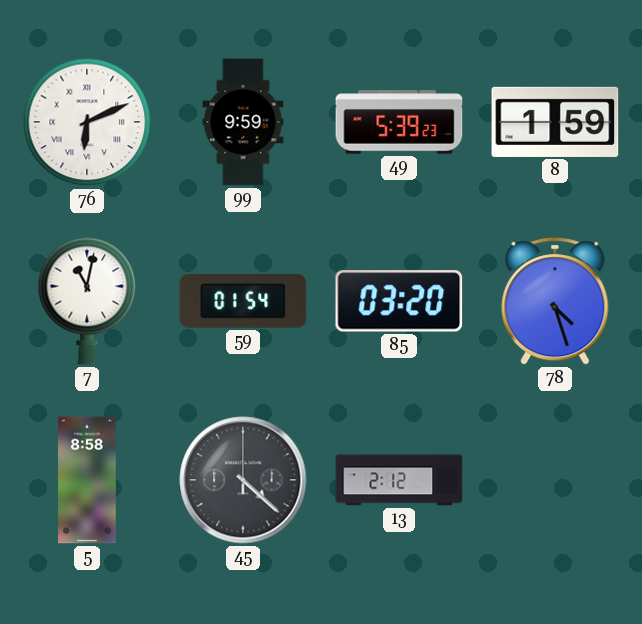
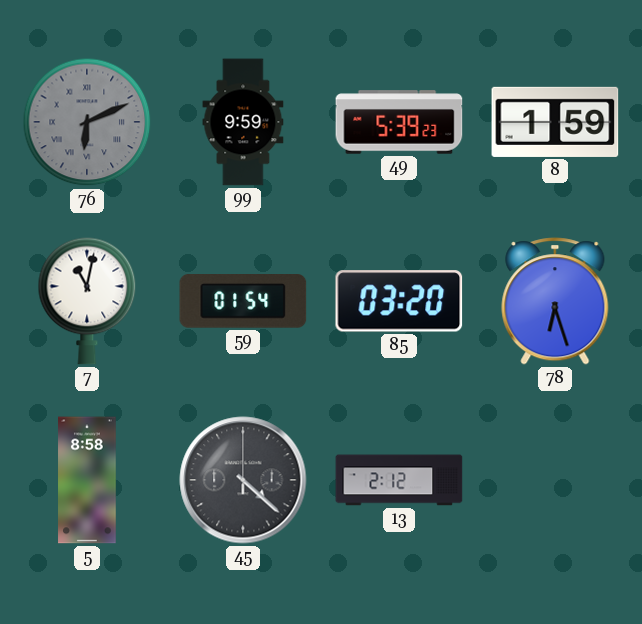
76 dial: white -> grey
78: 4:27 -> 6:27
